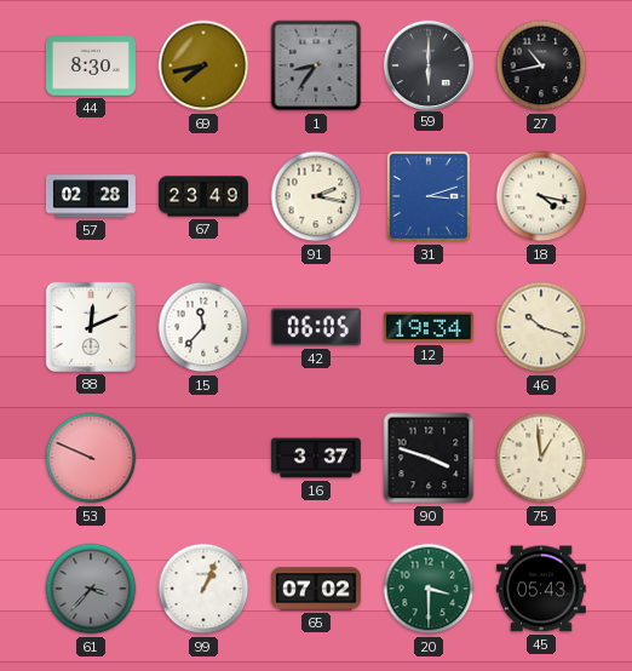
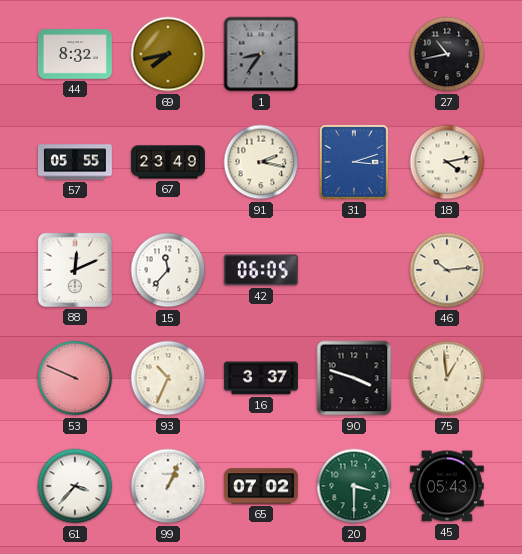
44: 8:30 -> 8:32
59: 6:00 -> none
57: 02:28 -> 05:55
18: 4:17 -> 4:13
12: 19:34 -> none
46: 10:18 -> 10:14
93: none -> 10:34
61 dial: grey -> white
